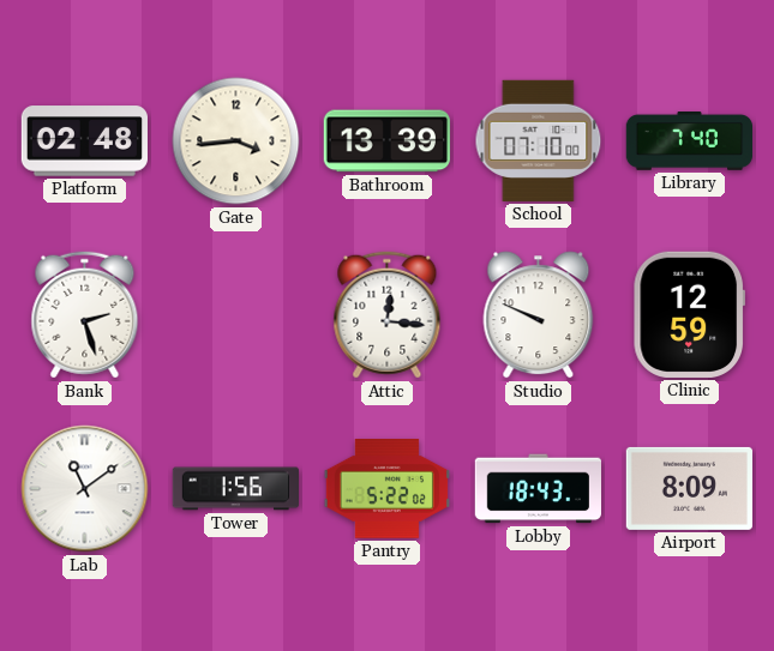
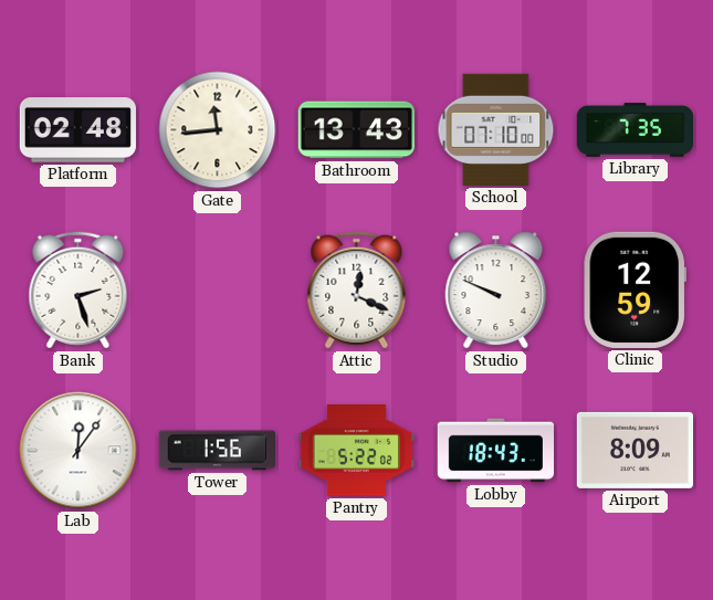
Gate: 3:44 -> 11:44
Bathroom: 13:39 -> 13:43
Library: 7:40 -> 7:35
Attic: 12:16 -> 12:19
Lab: 11:09 -> 12:06
